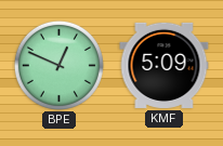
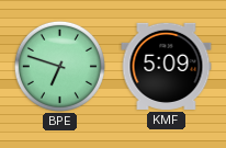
BPE: 12:49 -> 6:48
